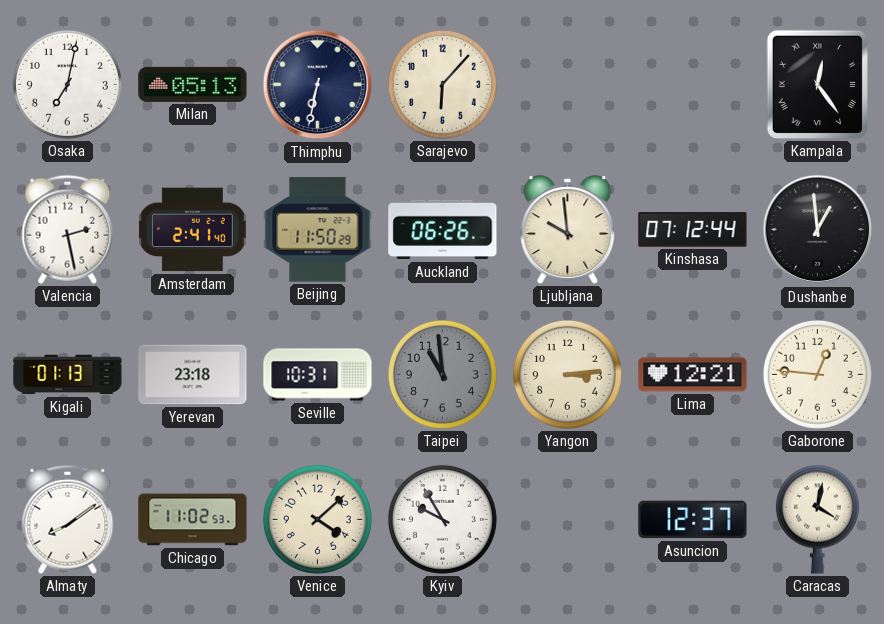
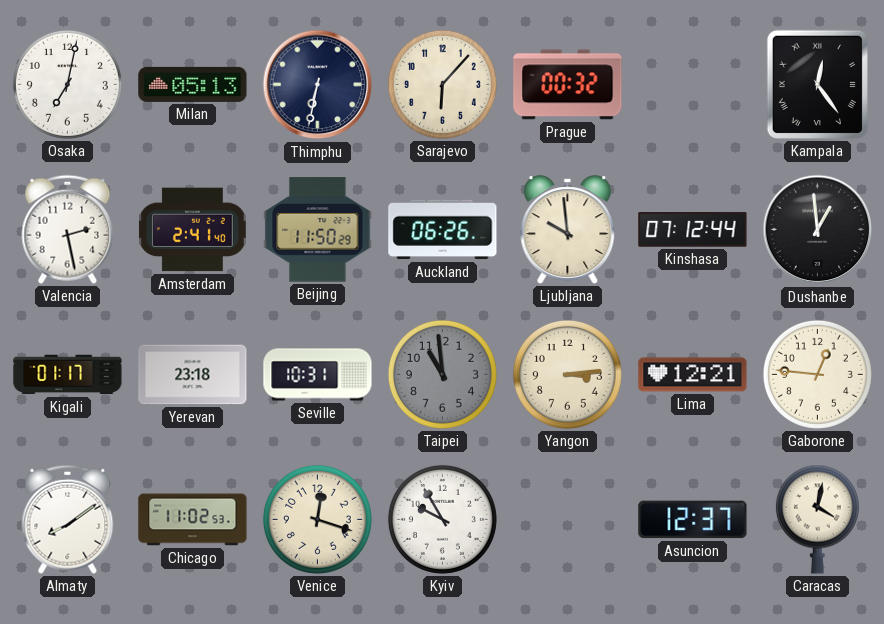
Prague: none -> 00:32
Kigali: 01:13 -> 01:17
Venice: 4:08 -> 12:18
